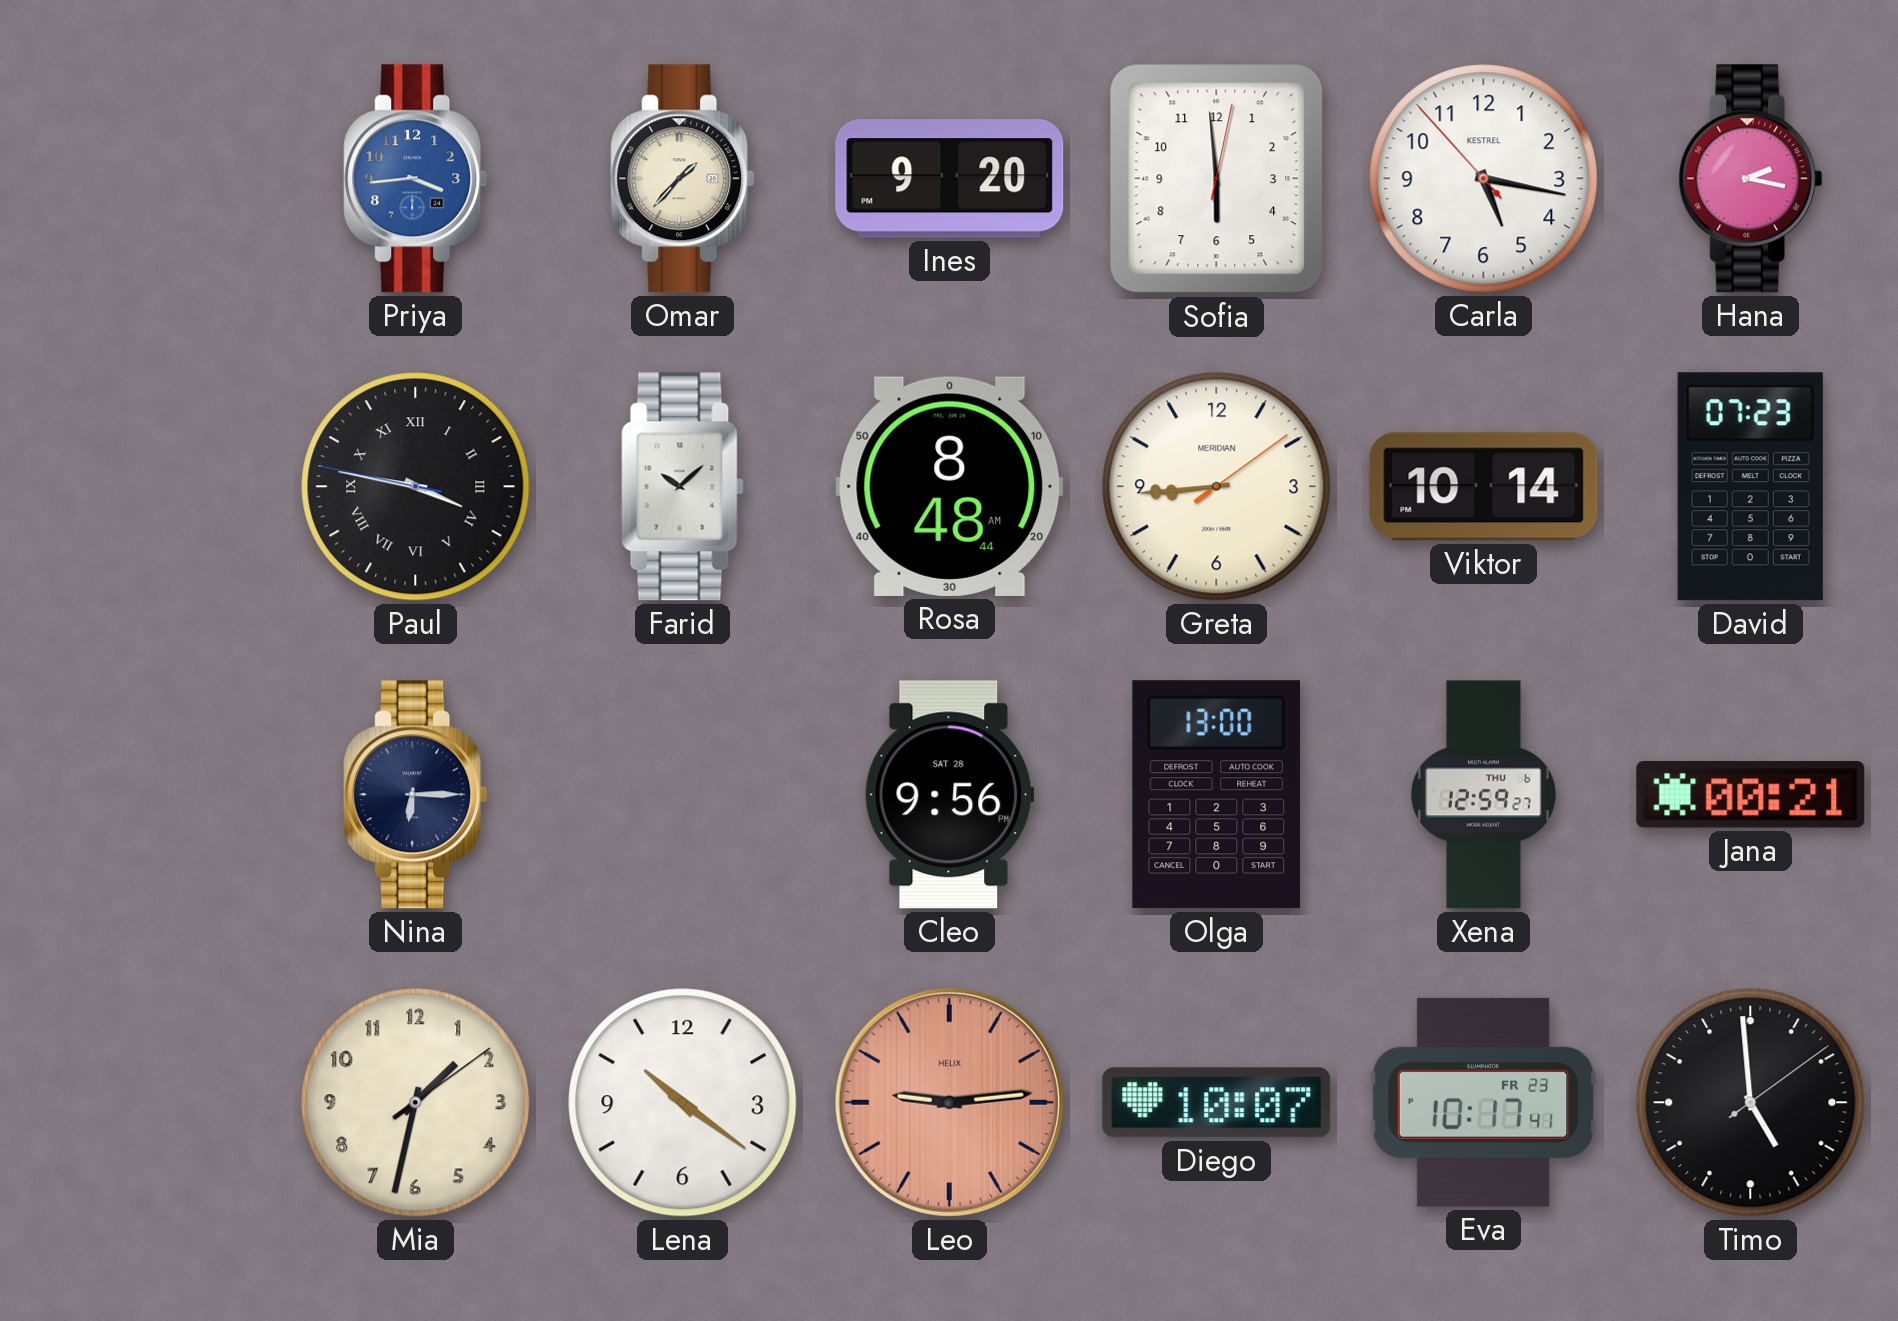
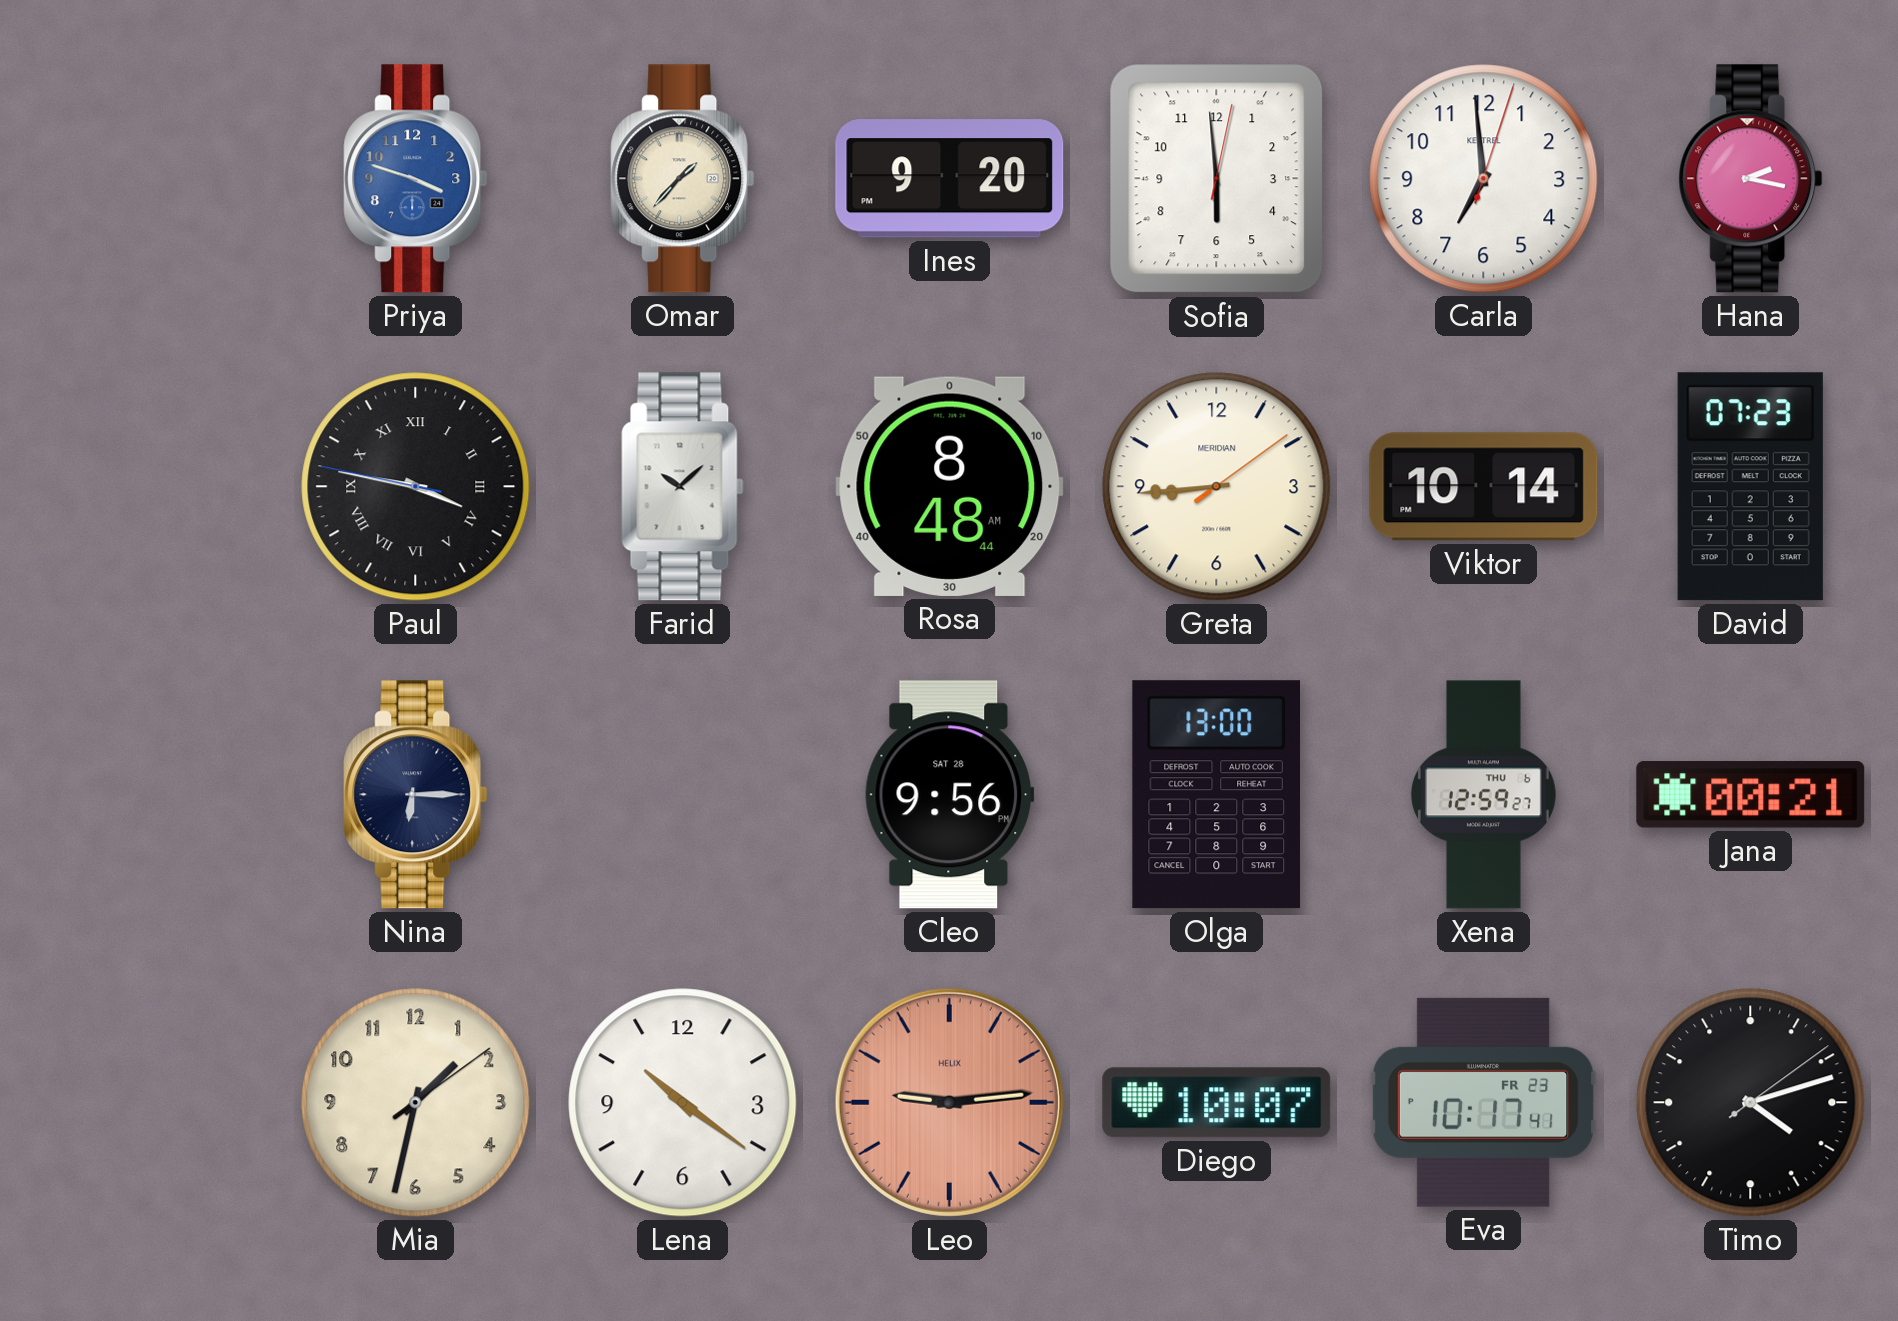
Priya: 3:44 -> 3:48
Carla: 5:16 -> 6:59
Timo: 4:59 -> 4:12
